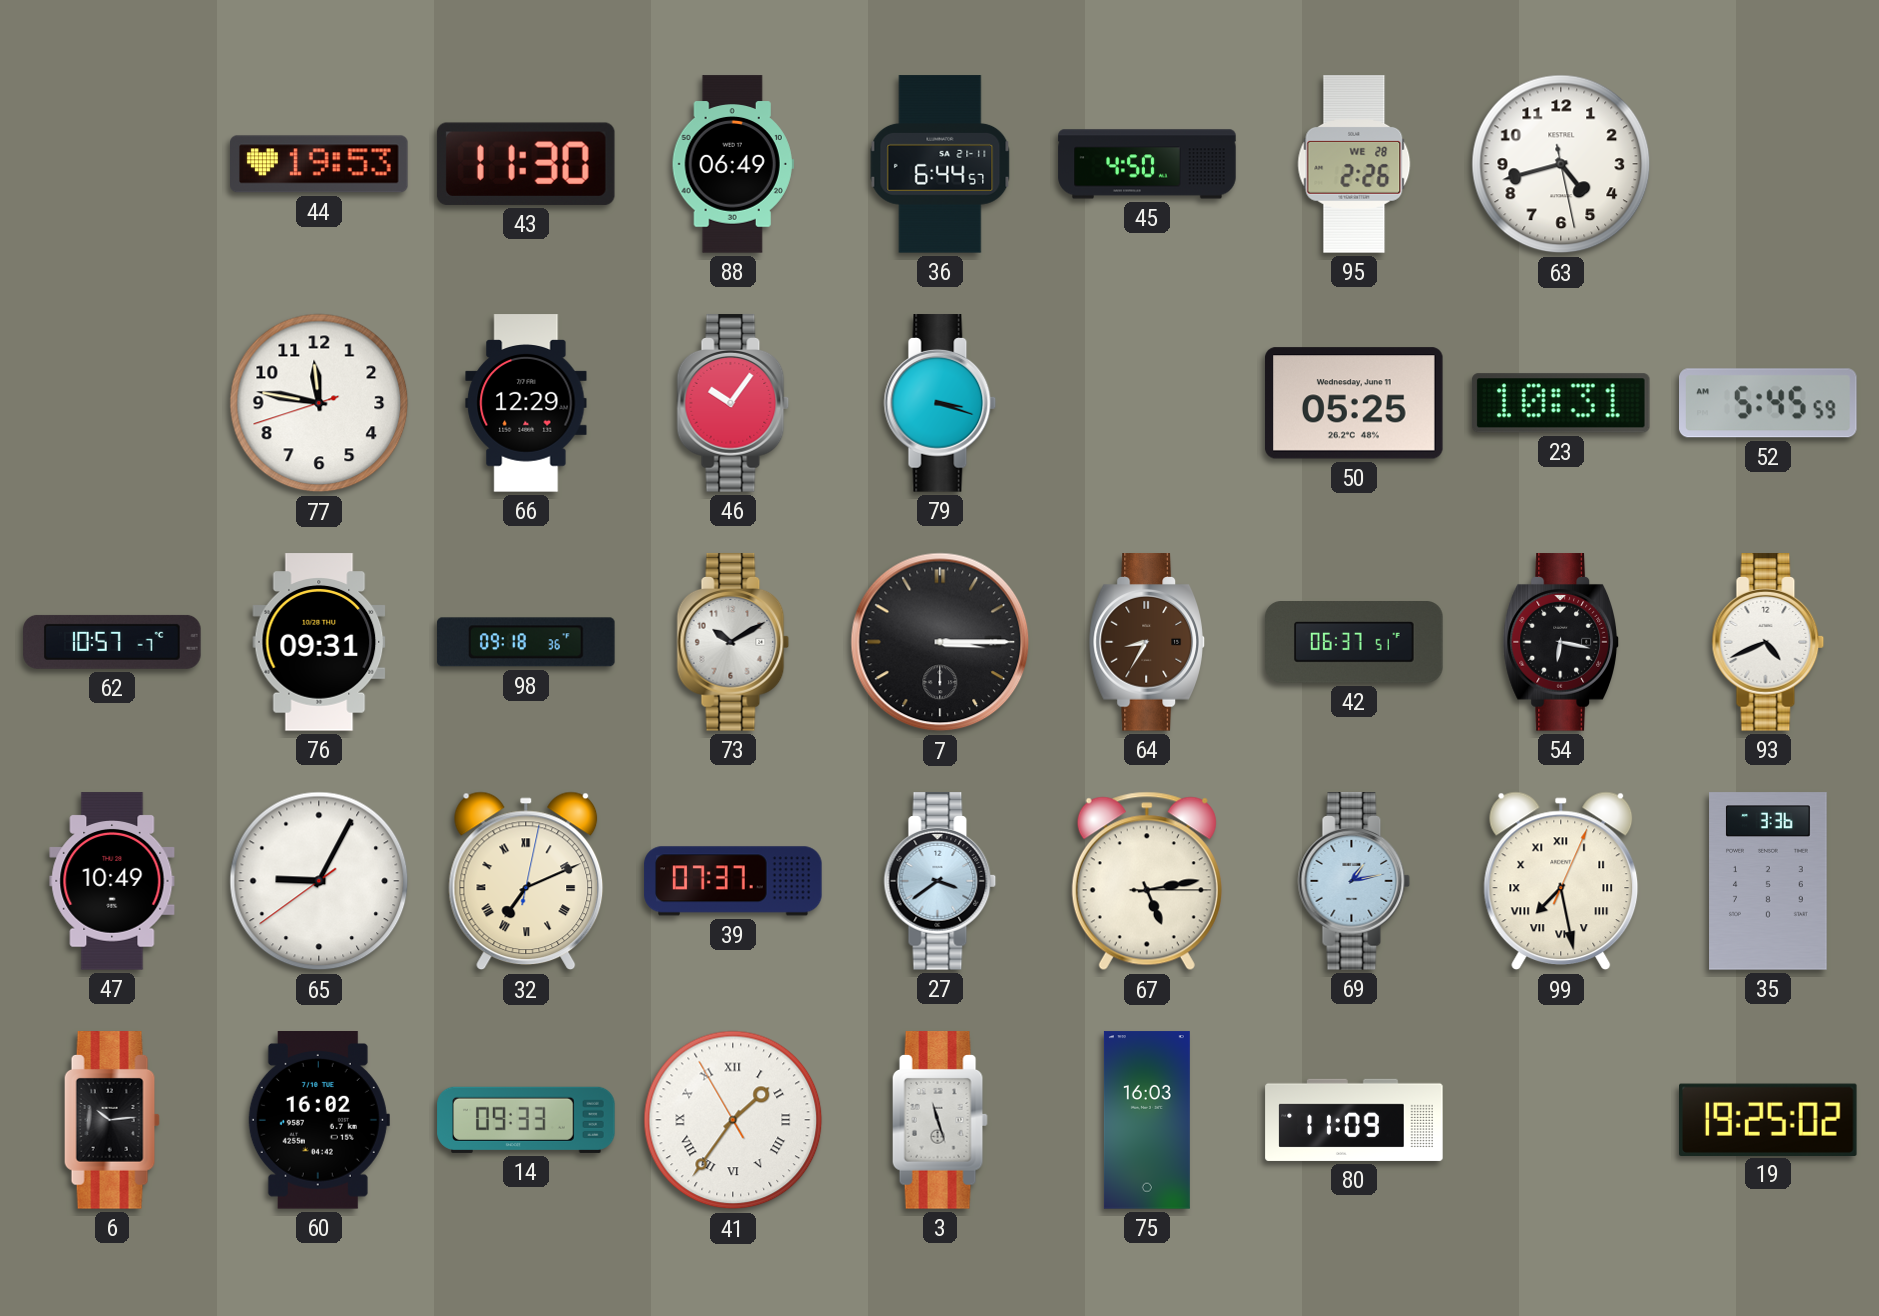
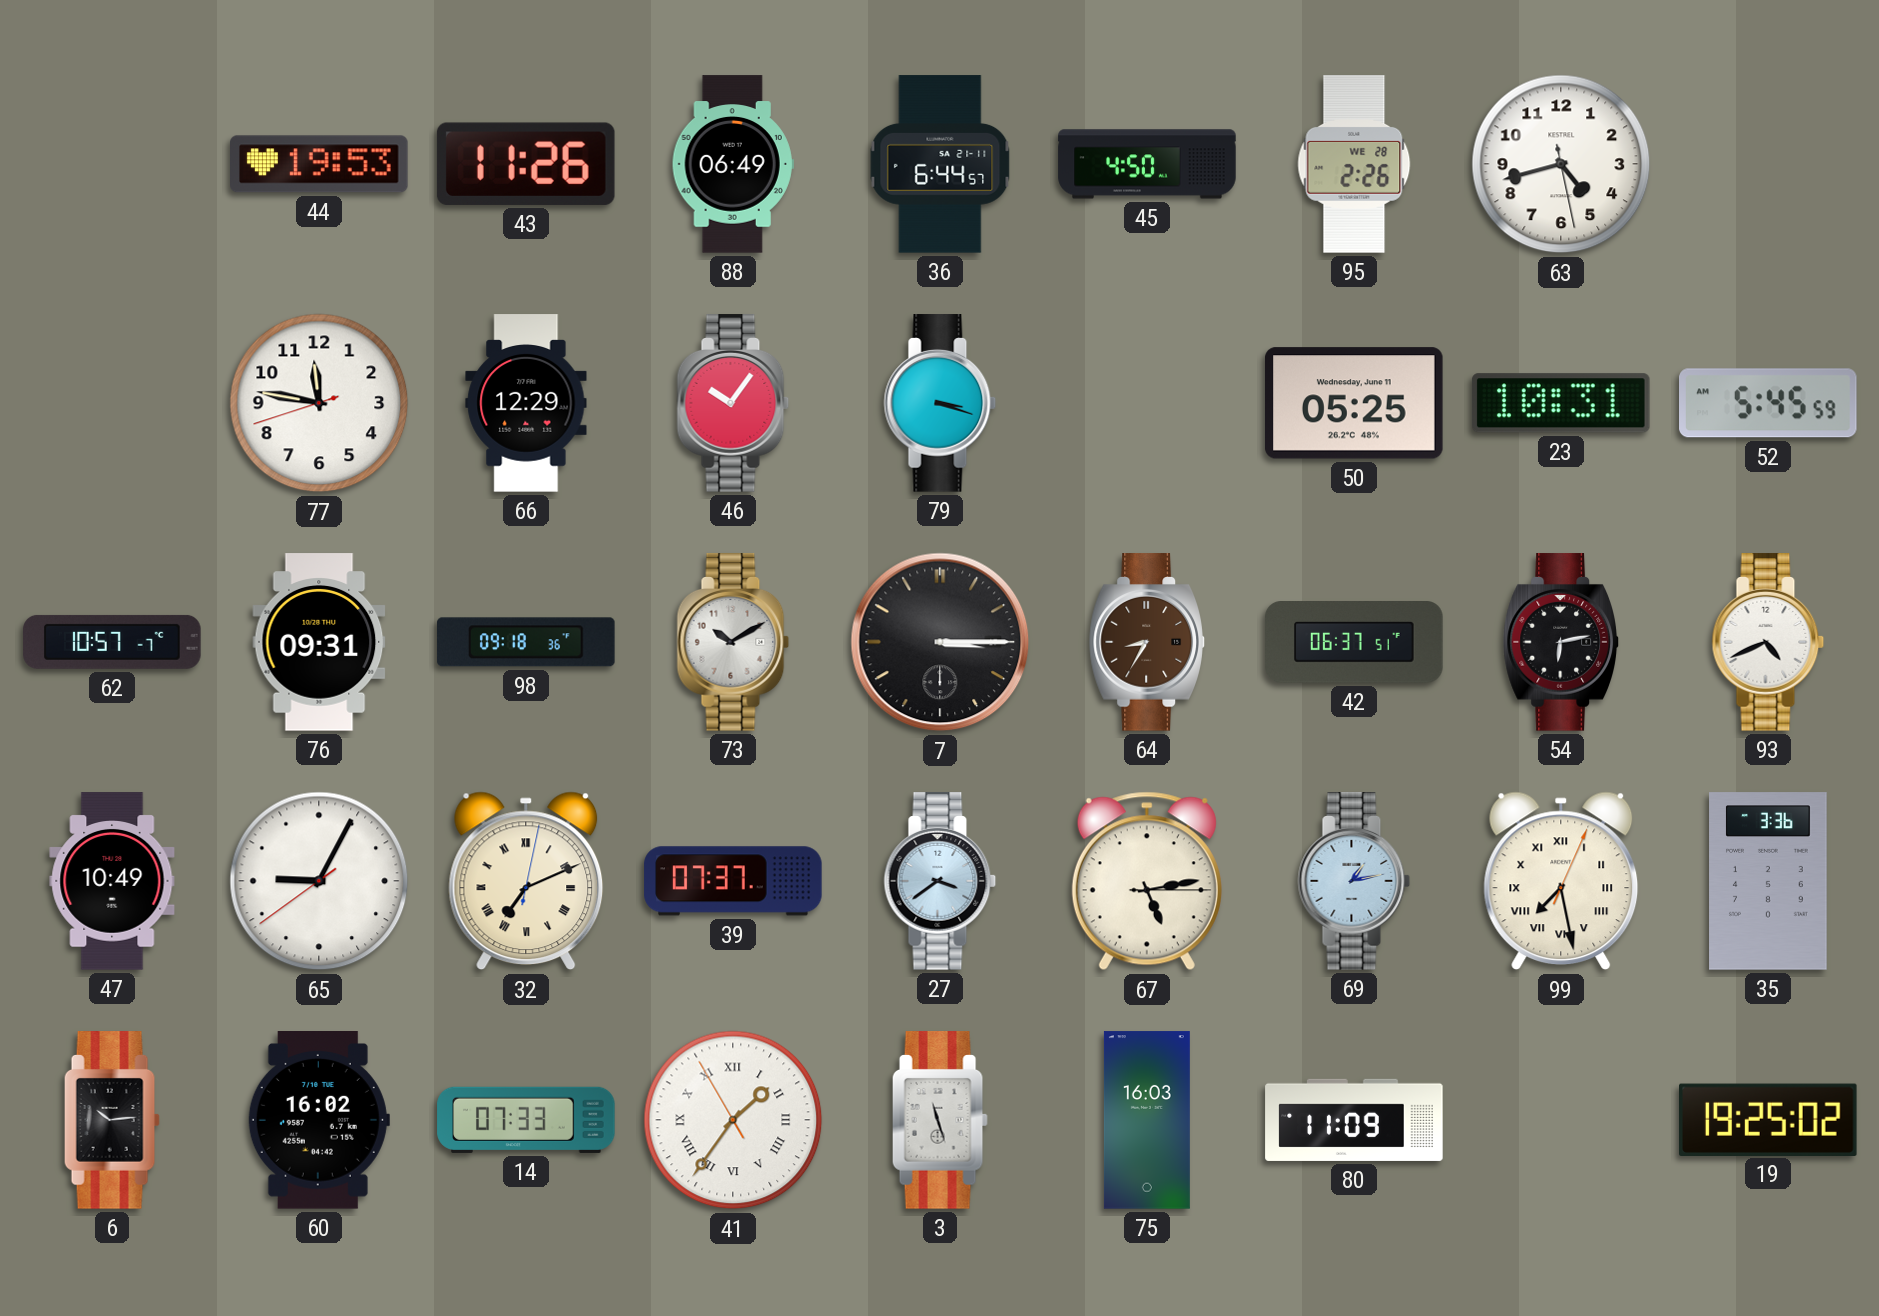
43: 11:30 -> 11:26
54: 6:17 -> 6:13
14: 09:33 -> 07:33
